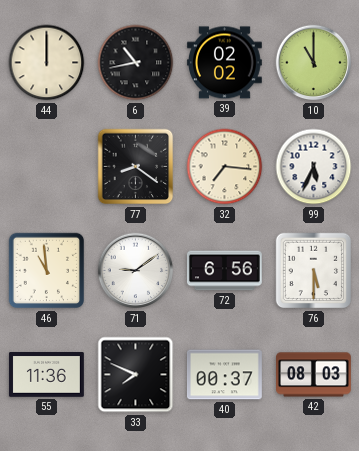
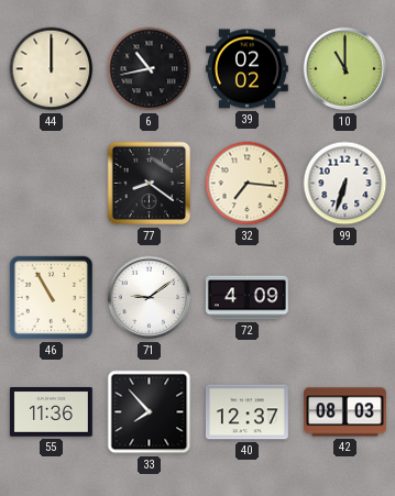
99: 5:34 -> 6:33
46: 10:59 -> 10:55
72: 6:56 -> 4:09
76: 5:30 -> none
33: 7:49 -> 7:53
40: 00:37 -> 12:37
